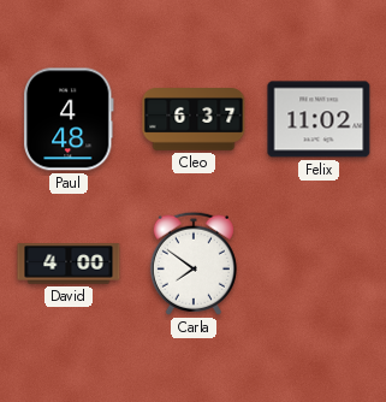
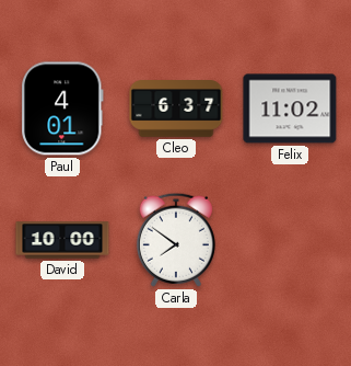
Paul: 4:48 -> 4:01
David: 4:00 -> 10:00
